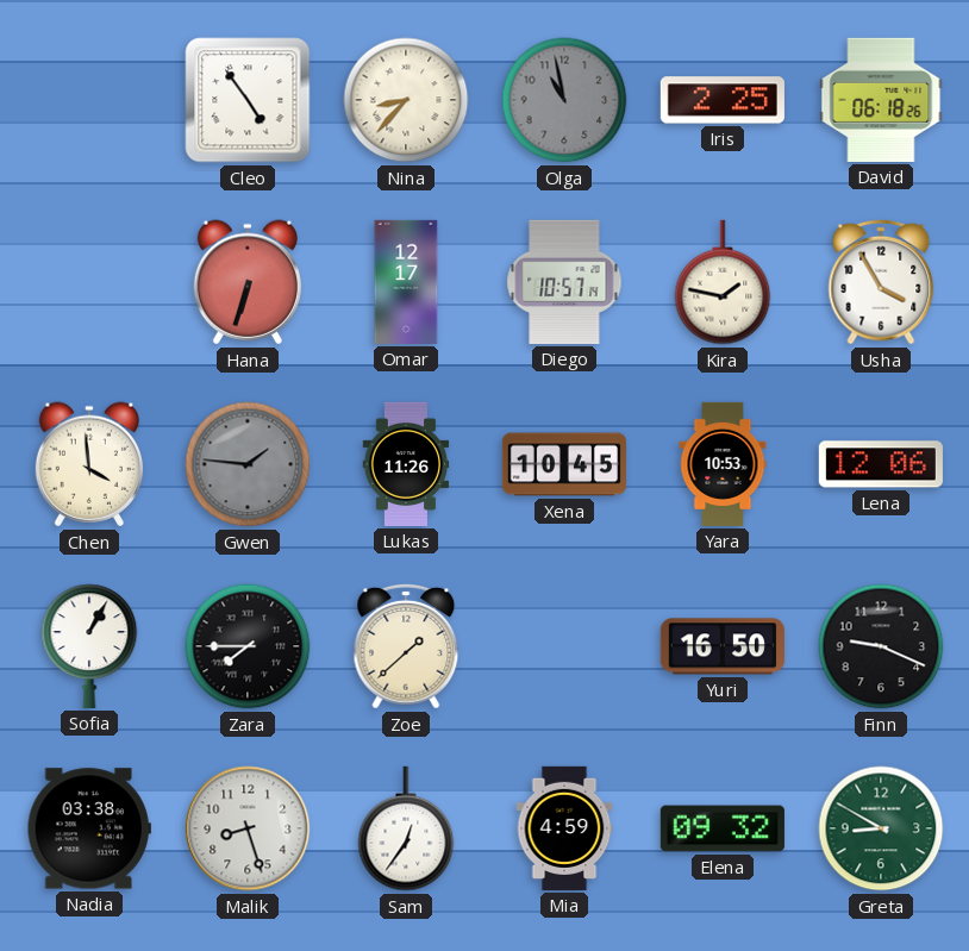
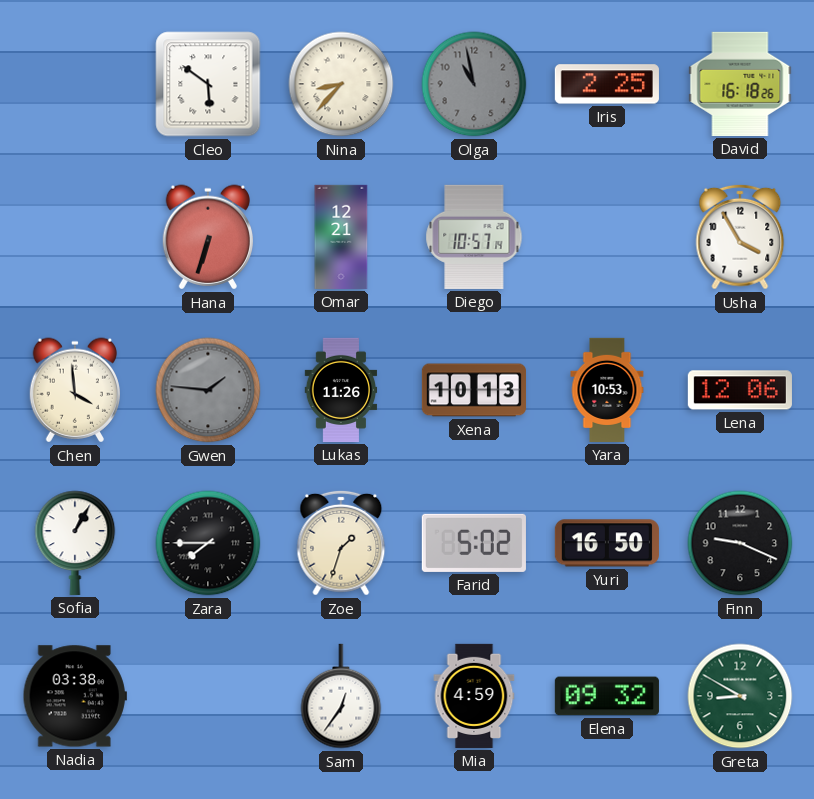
Cleo: 4:54 -> 5:51
David: 06:18 -> 16:18
Omar: 12:17 -> 12:21
Kira: 1:47 -> none
Xena: 10:45 -> 10:13
Zoe: 1:38 -> 1:33
Farid: none -> 5:02
Malik: 8:27 -> none
